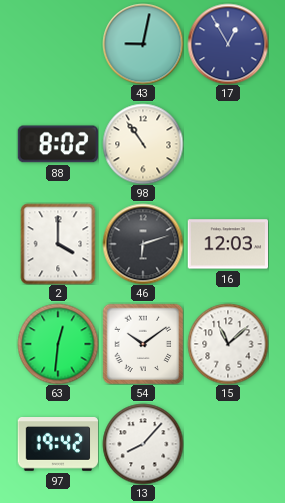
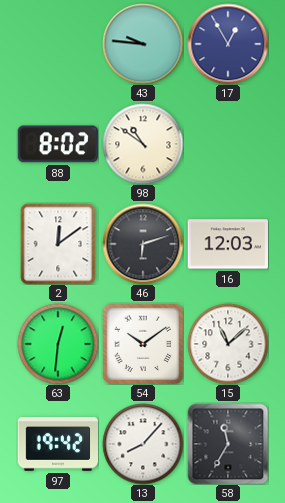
43: 9:02 -> 9:46
98: 10:54 -> 10:51
2: 4:00 -> 12:09
58: none -> 11:35
